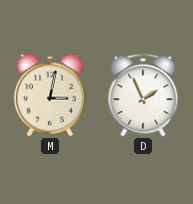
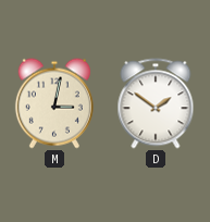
D: 1:56 -> 1:51
